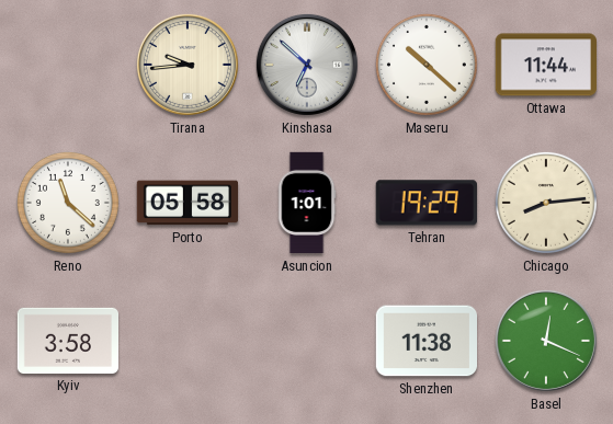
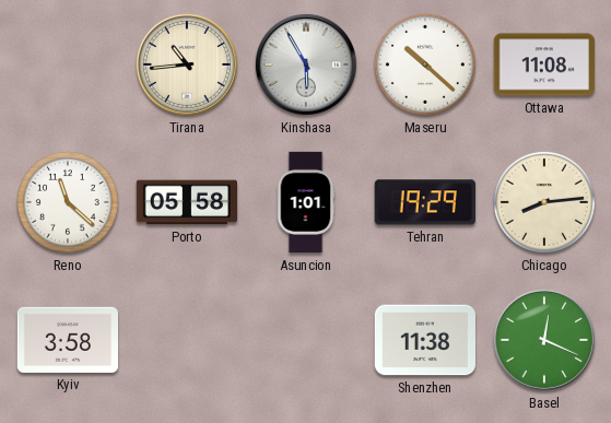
Tirana: 9:44 -> 10:44
Kinshasa: 6:52 -> 5:55
Ottawa: 11:44 -> 11:08
